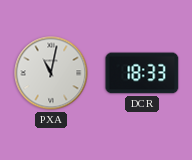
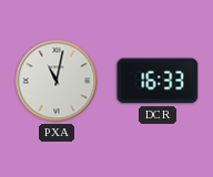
DCR: 18:33 -> 16:33
